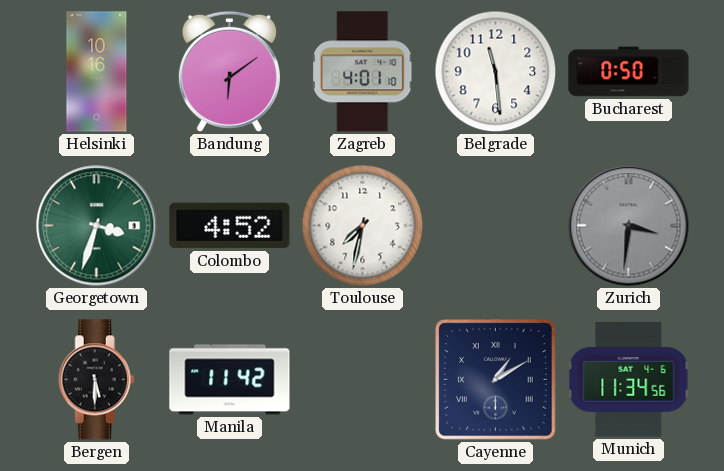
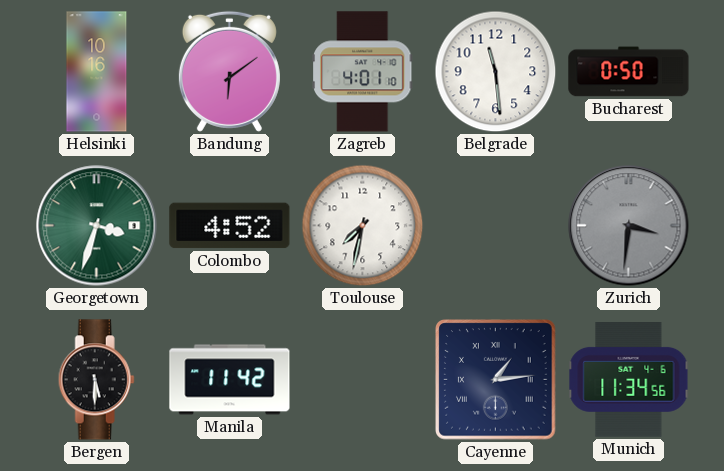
Cayenne: 1:10 -> 1:14
